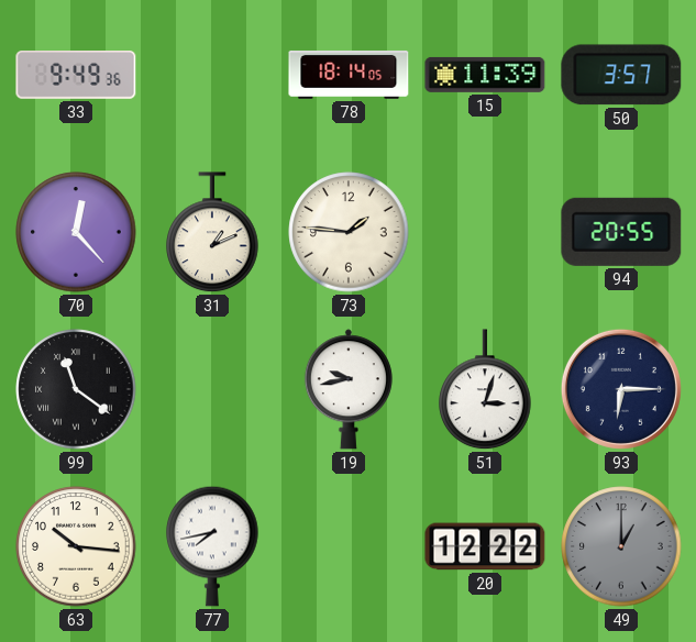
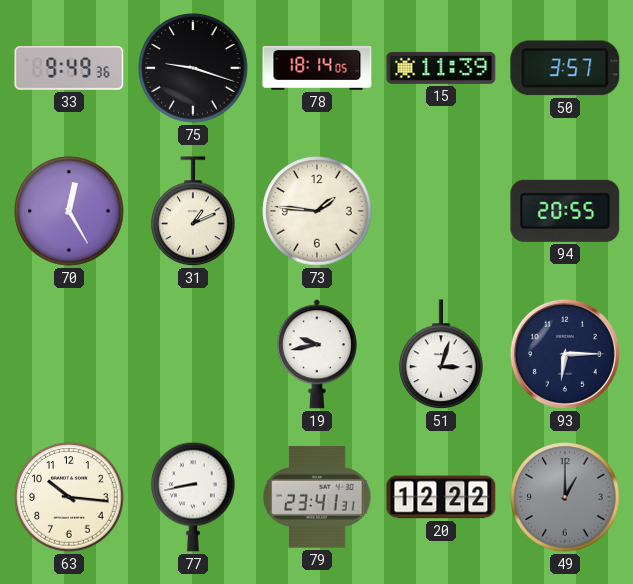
75: none -> 9:18
70: 12:23 -> 12:25
99: 11:21 -> none
77: 7:43 -> 8:43
79: none -> 23:41
